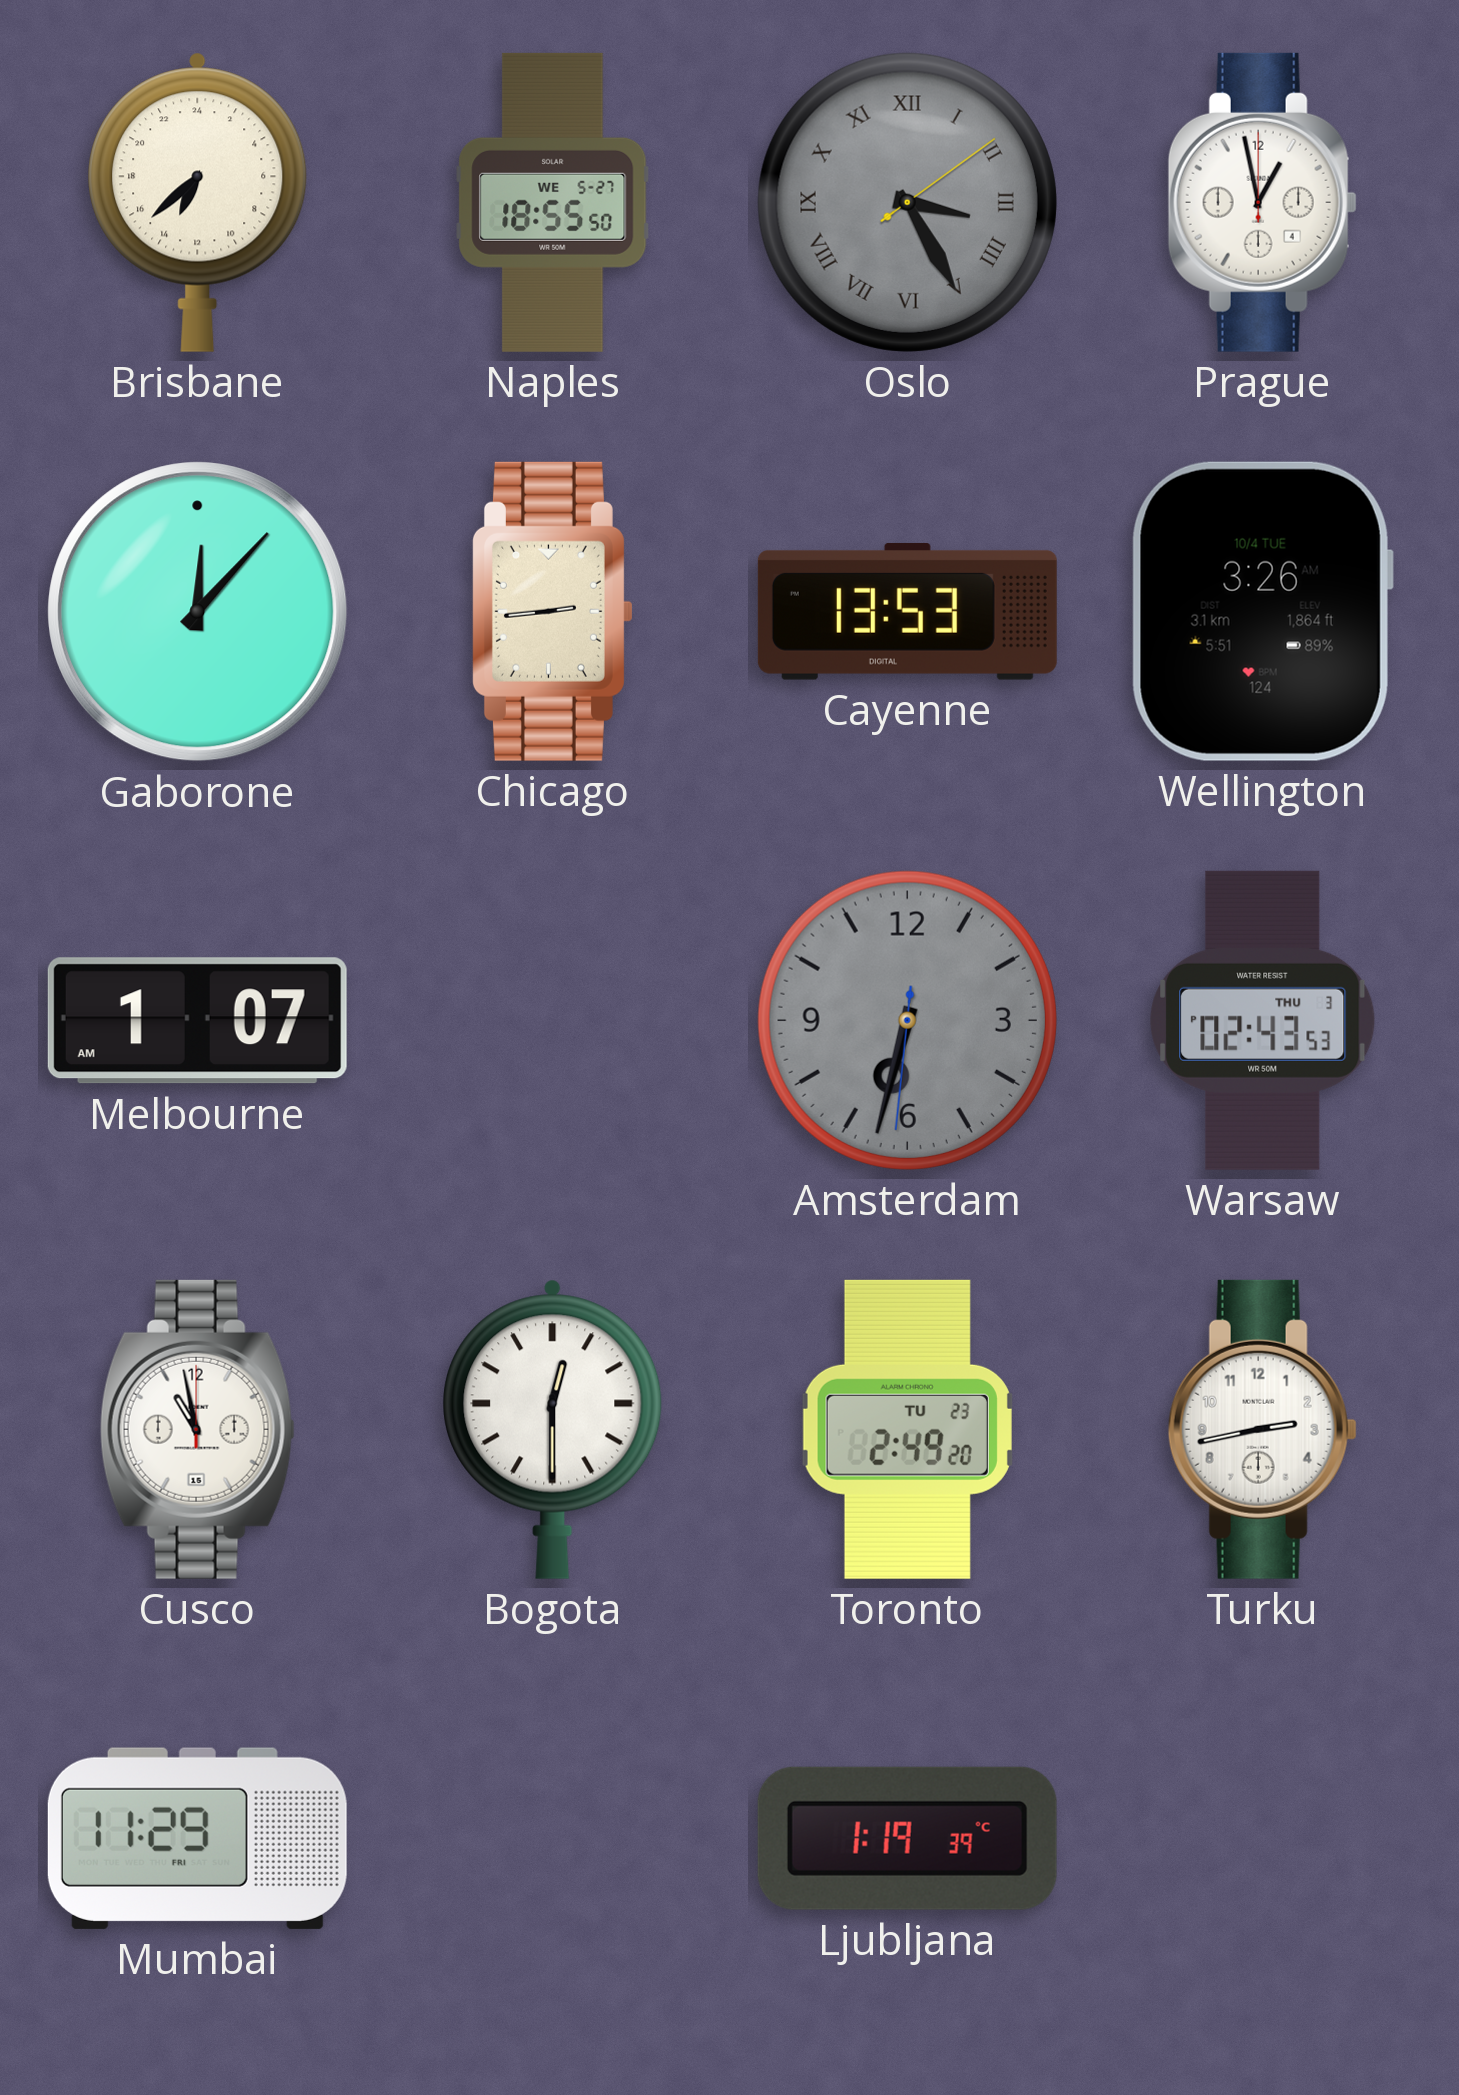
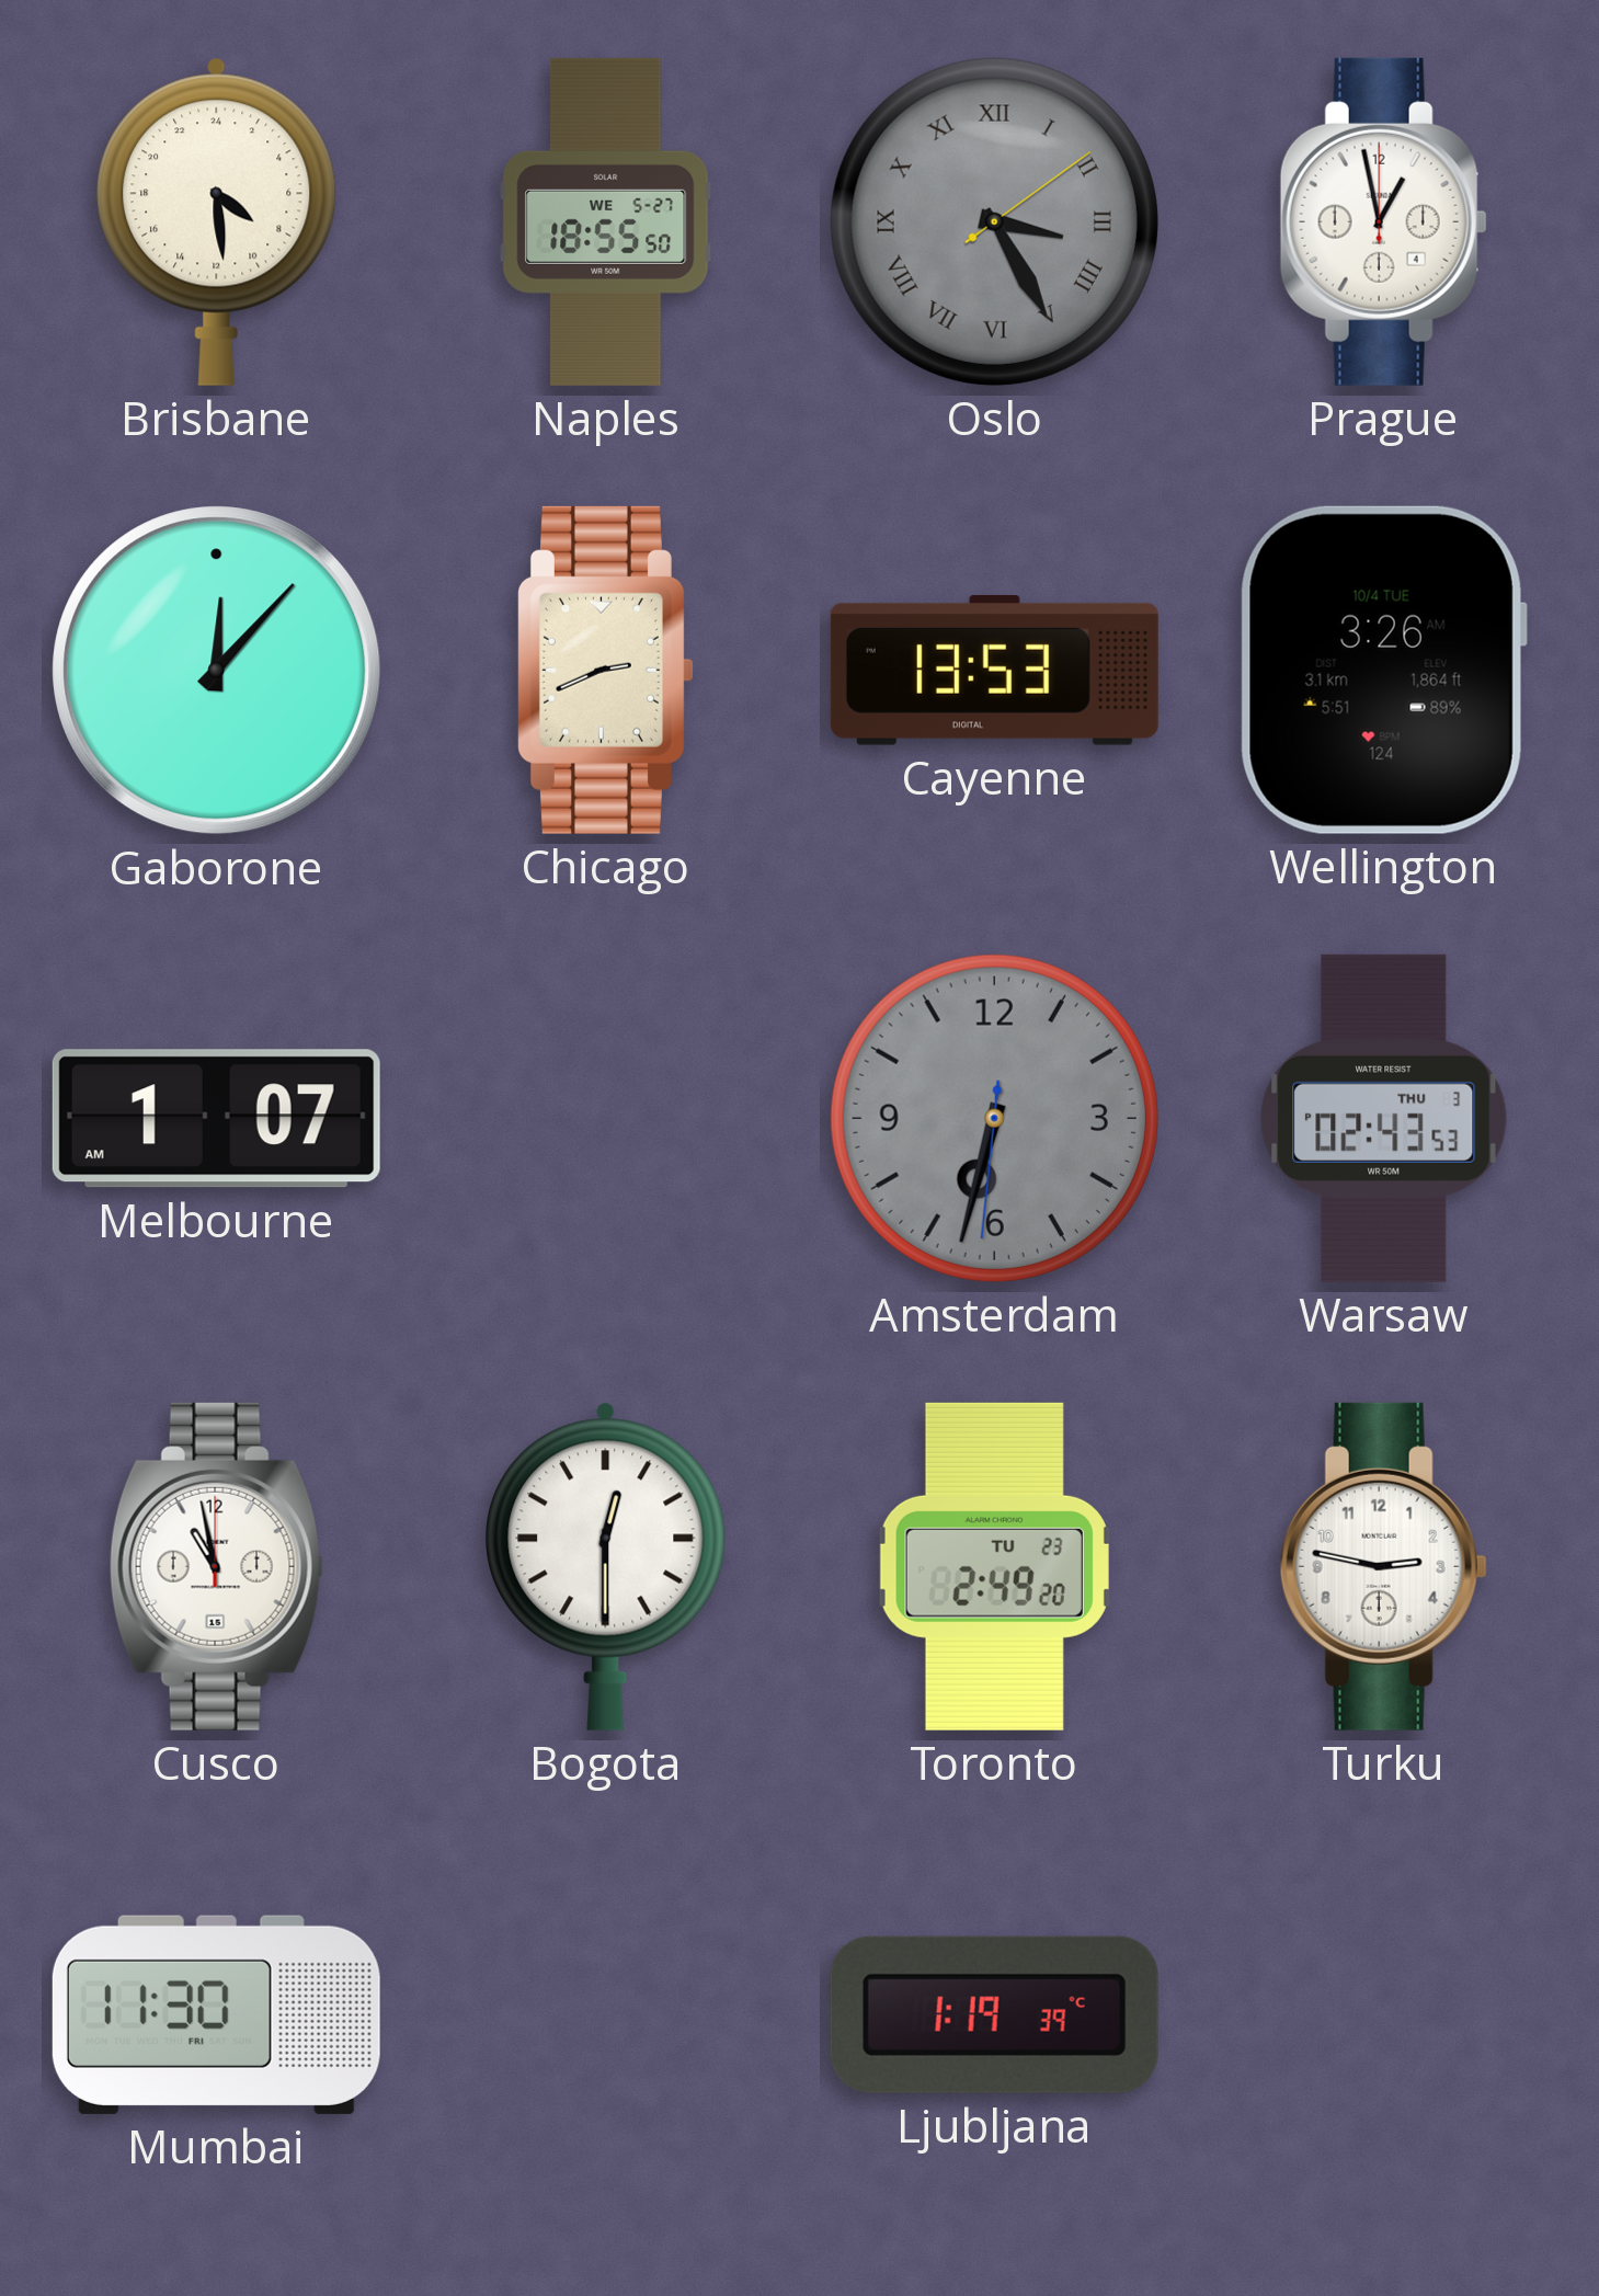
Brisbane: 13:38 -> 8:29
Chicago: 2:44 -> 2:41
Turku: 2:43 -> 2:47
Mumbai: 11:29 -> 11:30
